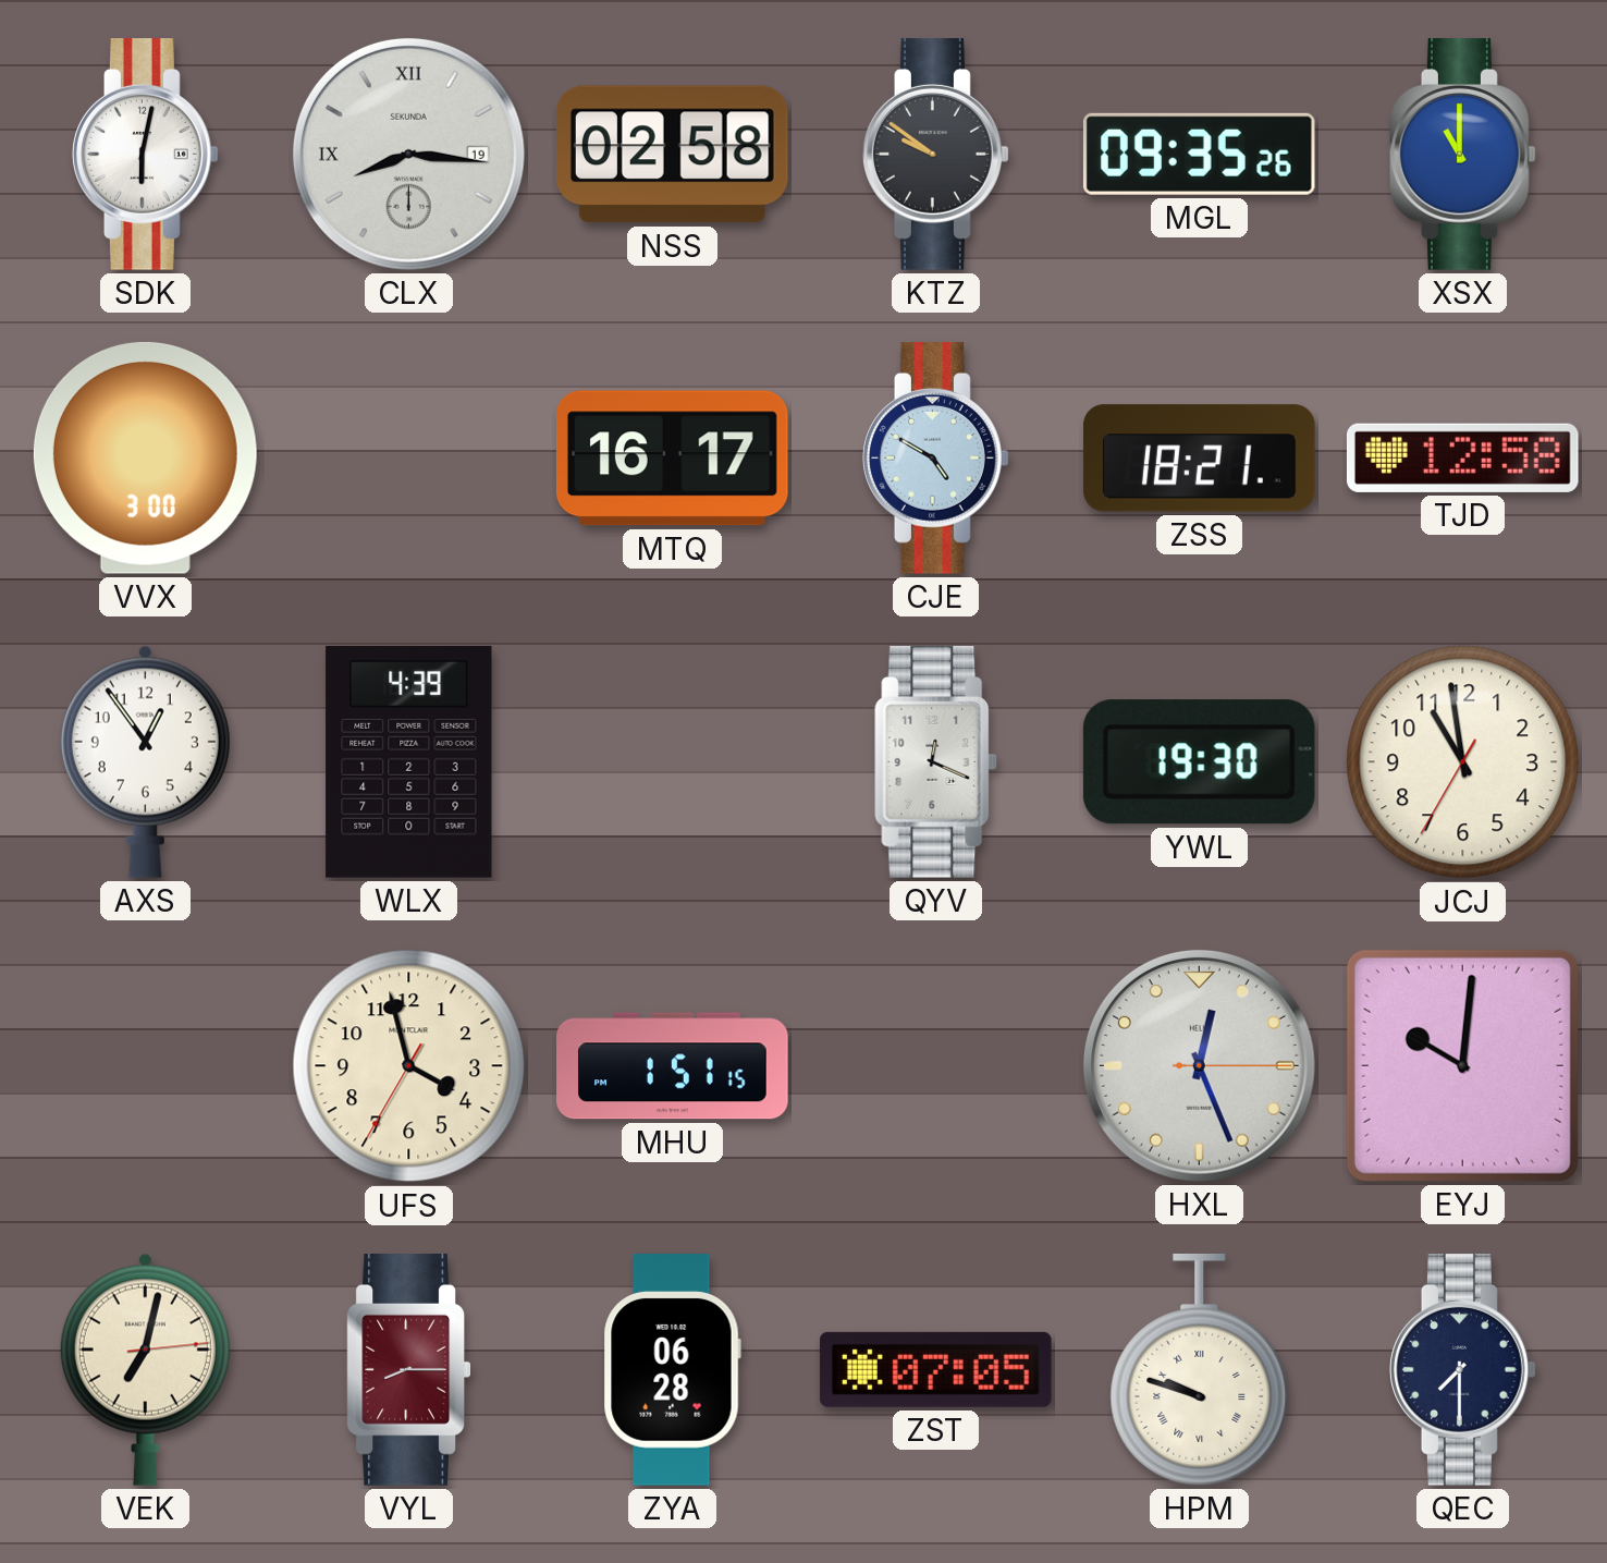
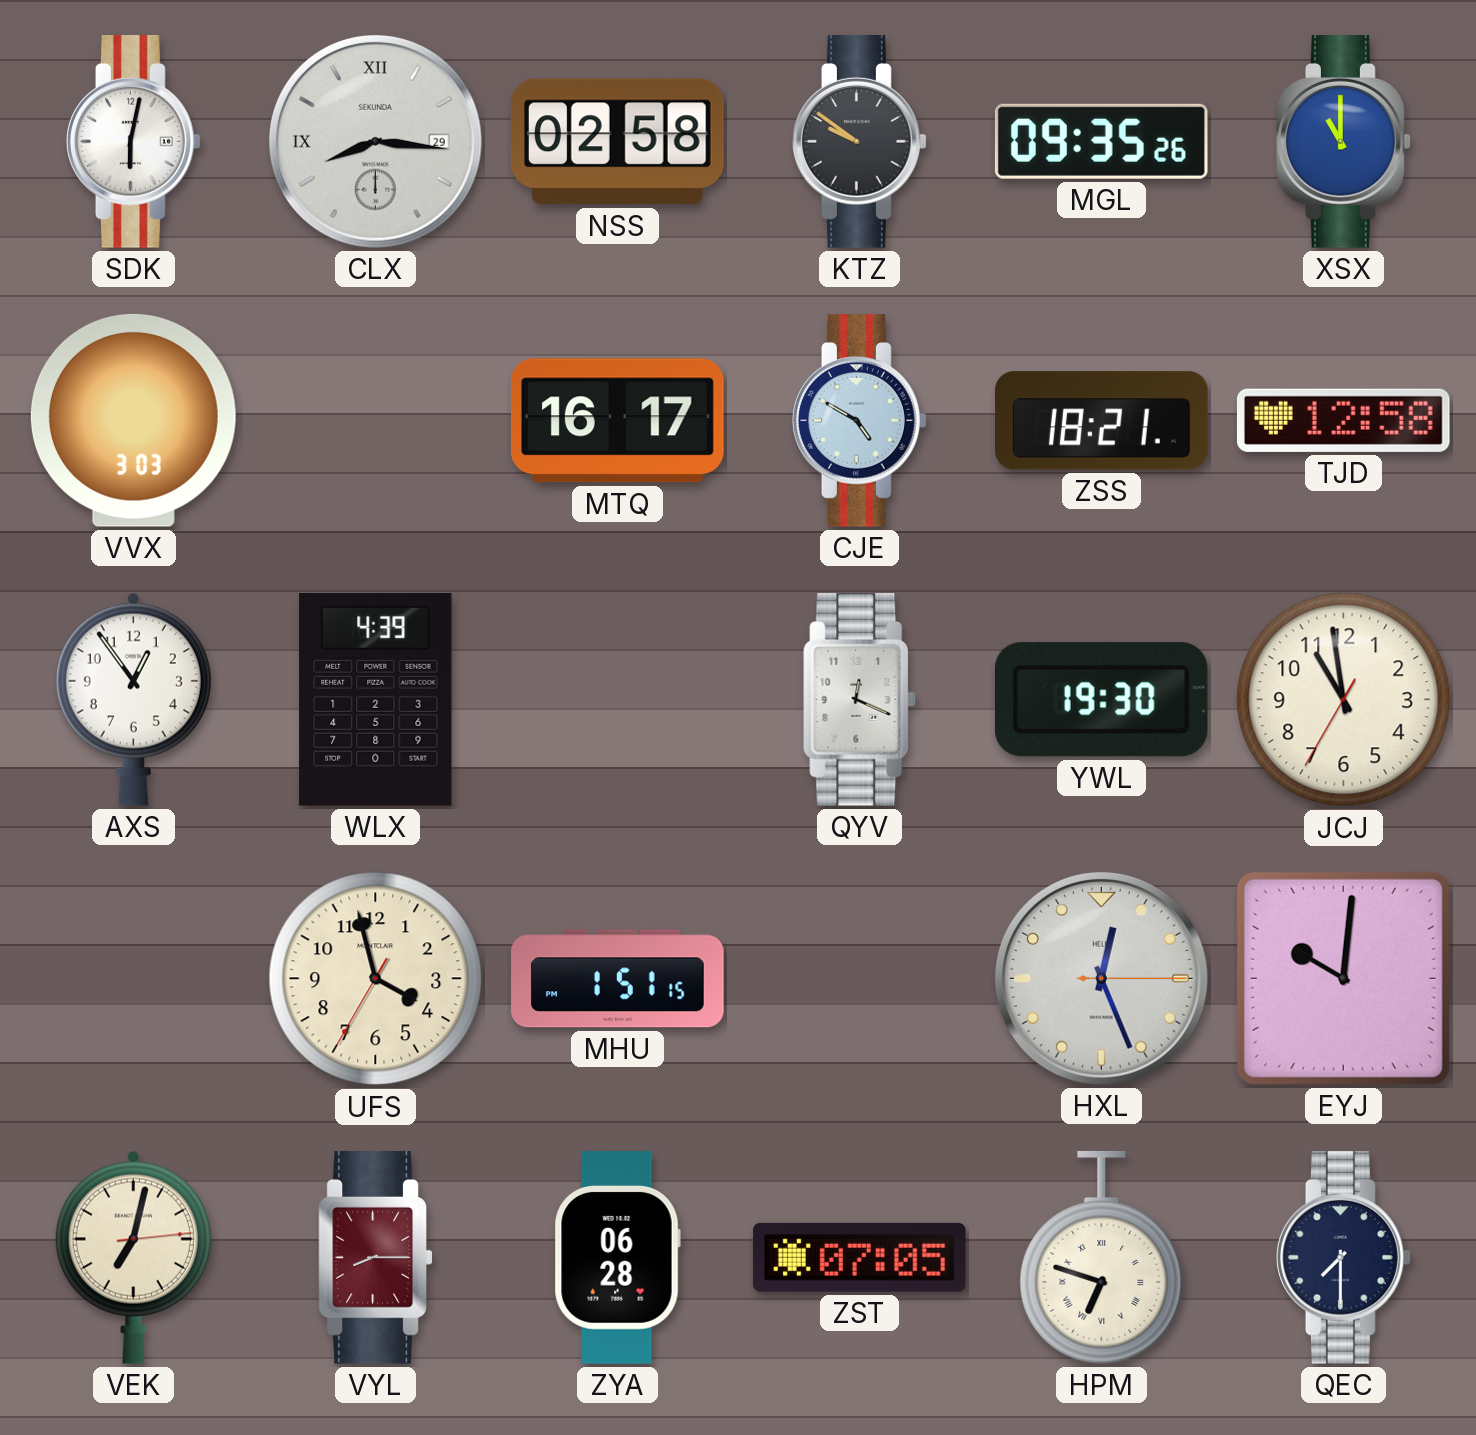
CLX date: 19 -> 29
VVX: 3:00 -> 3:03
HPM: 9:48 -> 6:48
